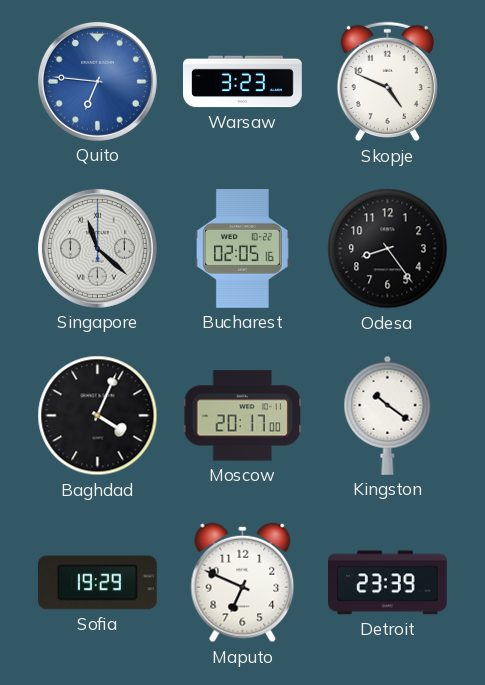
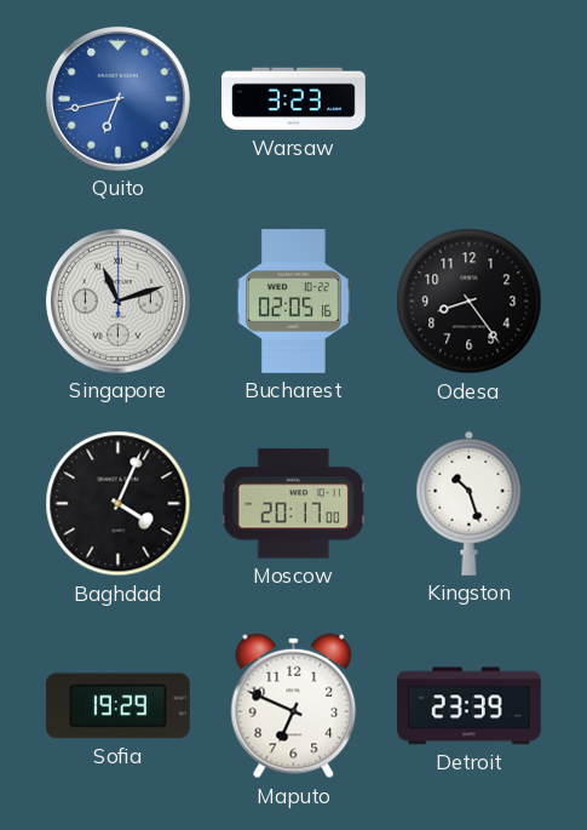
Quito: 6:46 -> 6:43
Skopje: 4:49 -> none
Singapore: 11:22 -> 11:12
Kingston: 10:21 -> 10:27
